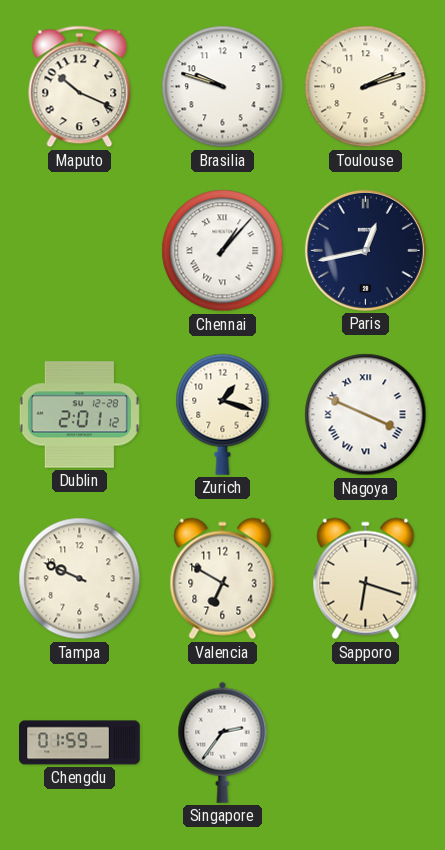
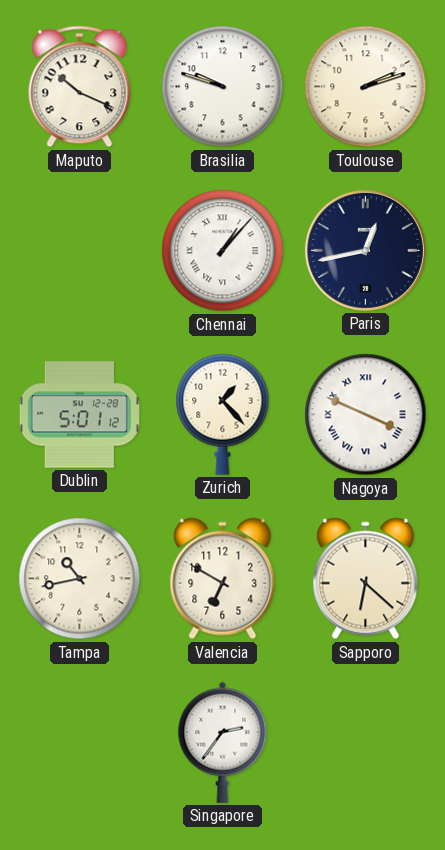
Dublin: 2:01 -> 5:01
Zurich: 1:18 -> 1:23
Tampa: 9:49 -> 10:43
Sapporo: 6:18 -> 6:22
Chengdu: 01:59 -> none
